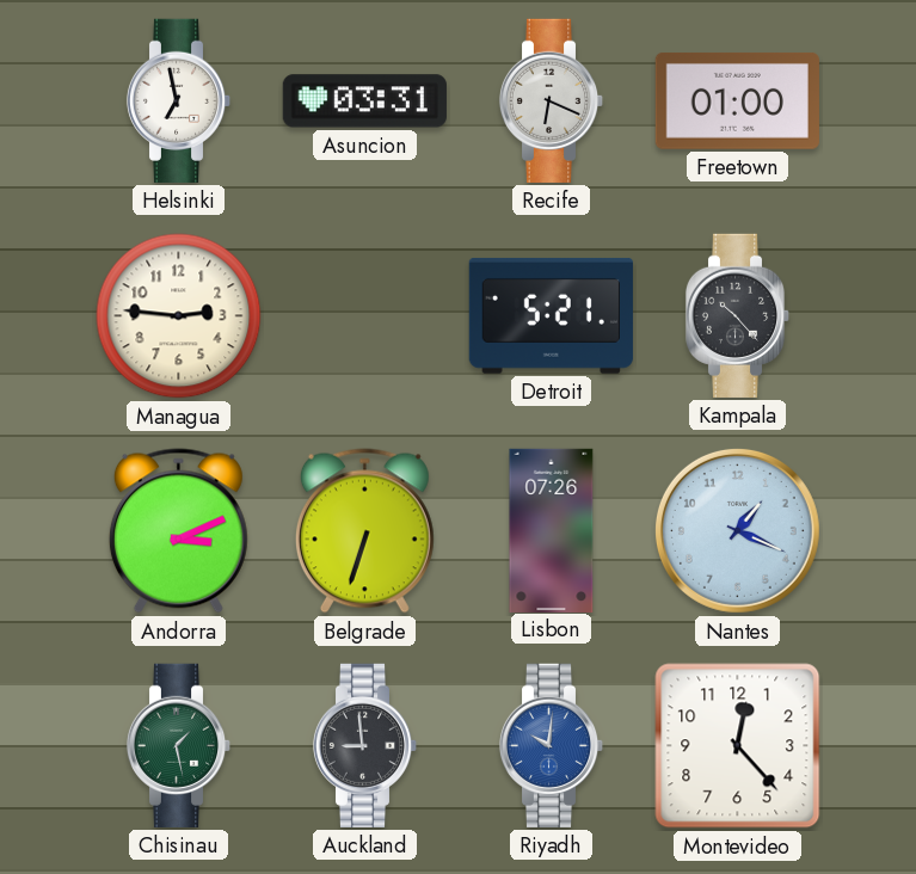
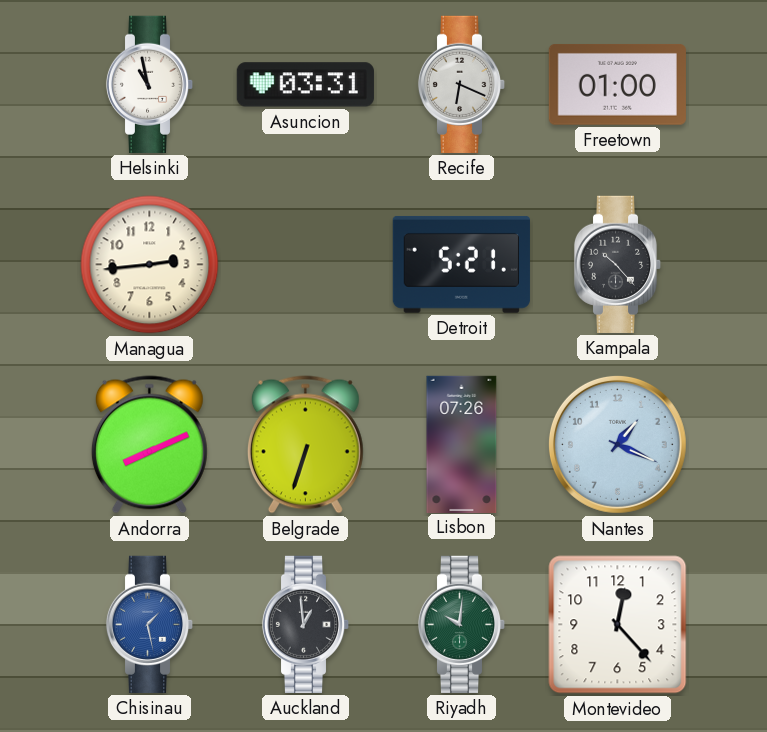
Helsinki: 6:58 -> 10:58
Managua: 2:46 -> 2:44
Andorra: 3:11 -> 8:11
Chisinau dial: green -> blue
Auckland: 8:59 -> 12:59
Riyadh dial: blue -> green
